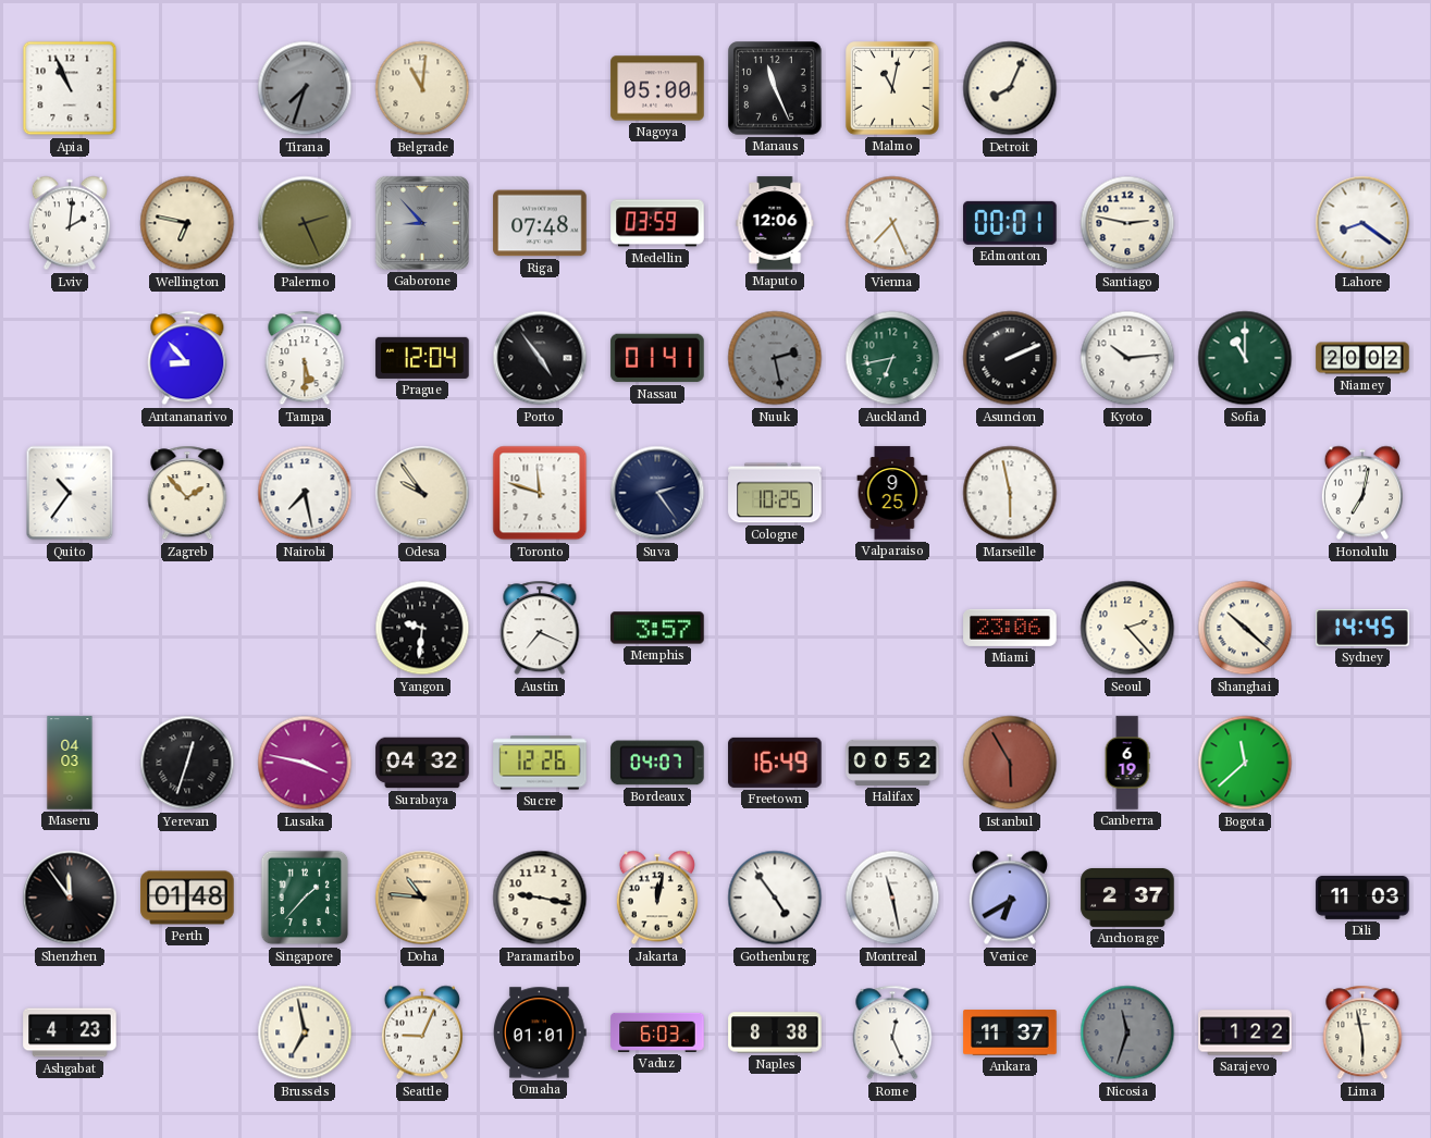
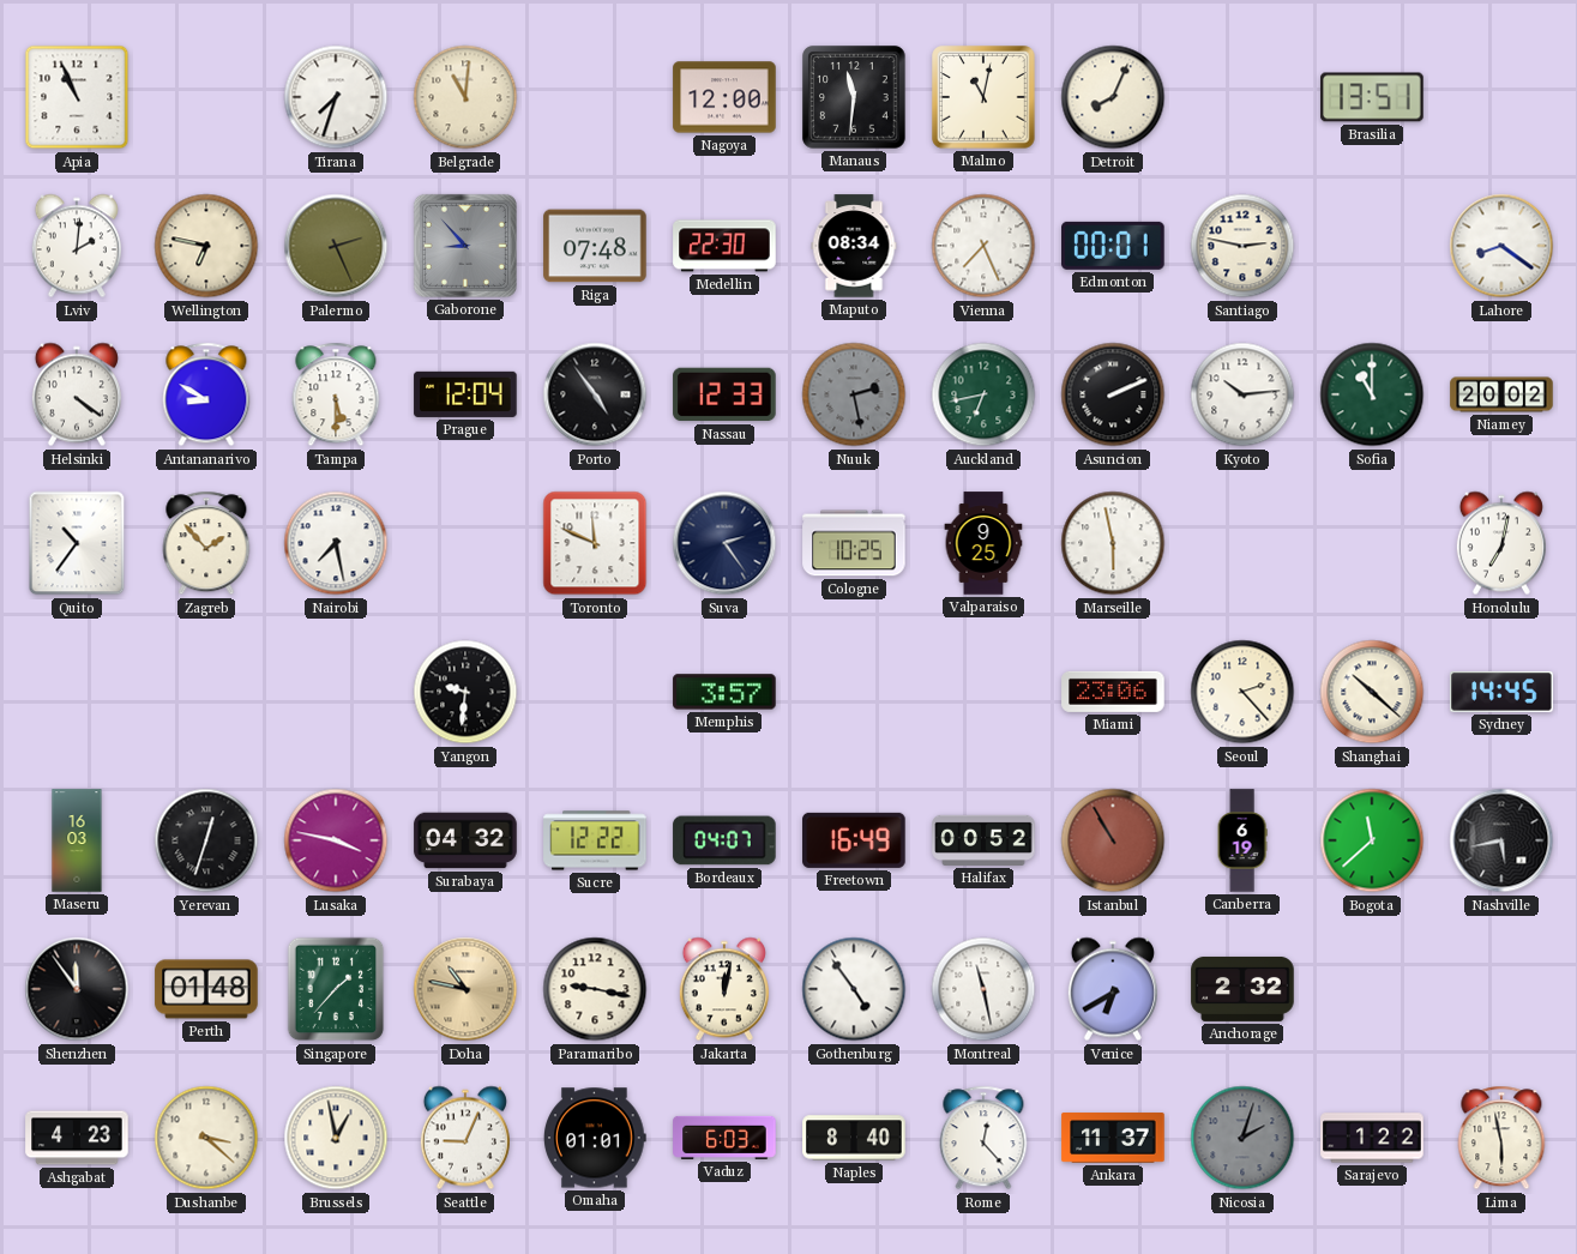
Tirana dial: grey -> white
Nagoya: 05:00 -> 12:00
Manaus: 11:26 -> 11:31
Brasilia: none -> 13:51
Medellin: 03:59 -> 22:30
Maputo: 12:06 -> 08:34
Helsinki: none -> 4:21
Antananarivo: 8:53 -> 8:50
Nassau: 01:41 -> 12:33
Odesa: 9:54 -> none
Toronto: 11:48 -> 11:49
Austin: 7:19 -> none
Maseru: 04:03 -> 16:03
Sucre: 12:26 -> 12:22
Istanbul: 5:55 -> 10:55
Nashville: none -> 5:43
Doha: 10:46 -> 10:47
Anchorage: 2:37 -> 2:32
Dili: 11:03 -> none
Dushanbe: none -> 3:22
Brussels: 6:58 -> 12:58
Naples: 8:38 -> 8:40
Rome: 12:26 -> 12:23
Nicosia: 11:33 -> 2:03
